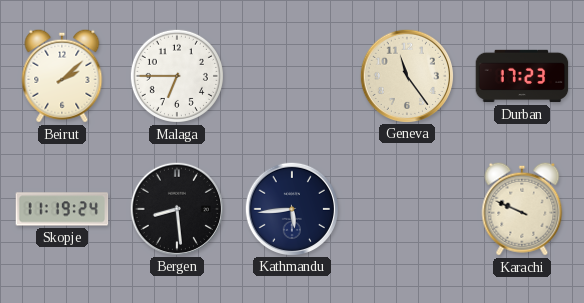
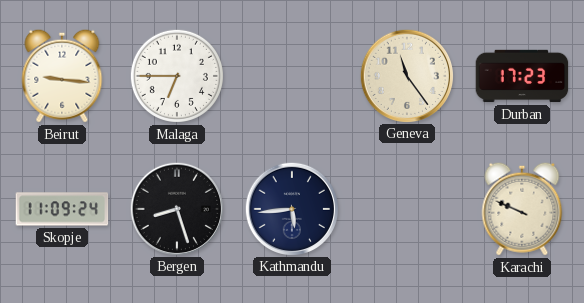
Beirut: 2:08 -> 9:16
Skopje: 11:19 -> 11:09
Bergen: 8:29 -> 8:27
